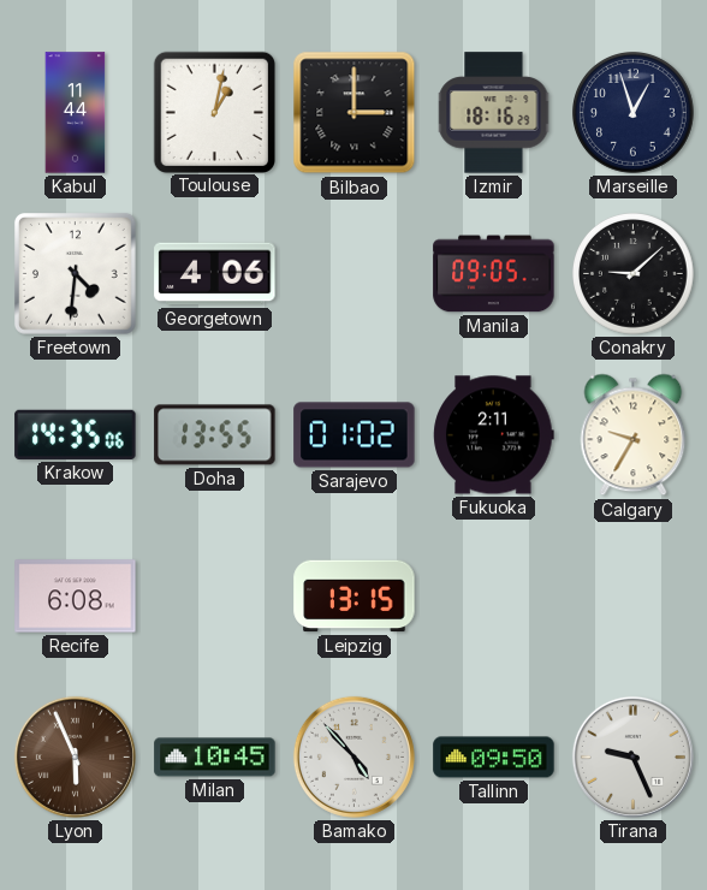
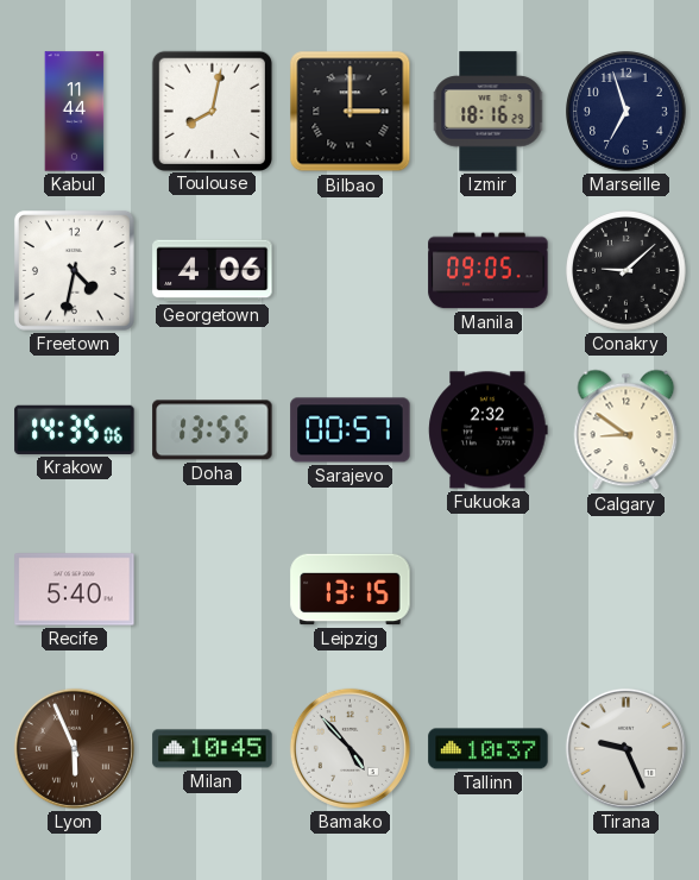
Toulouse: 1:02 -> 8:02
Marseille: 12:57 -> 6:57
Freetown: 4:31 -> 4:32
Sarajevo: 01:02 -> 00:57
Fukuoka: 2:11 -> 2:32
Calgary: 9:35 -> 8:51
Recife: 6:08 -> 5:40
Tallinn: 09:50 -> 10:37
